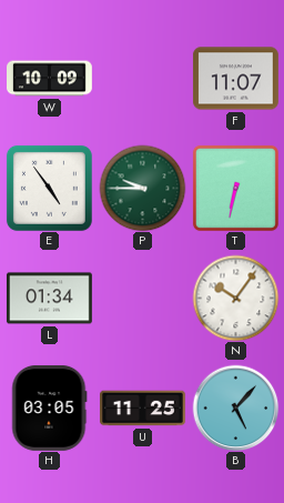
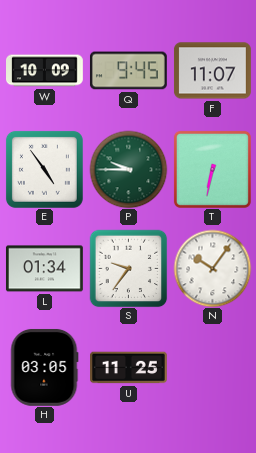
Q: none -> 9:45
S: none -> 9:36
B: 5:07 -> none
